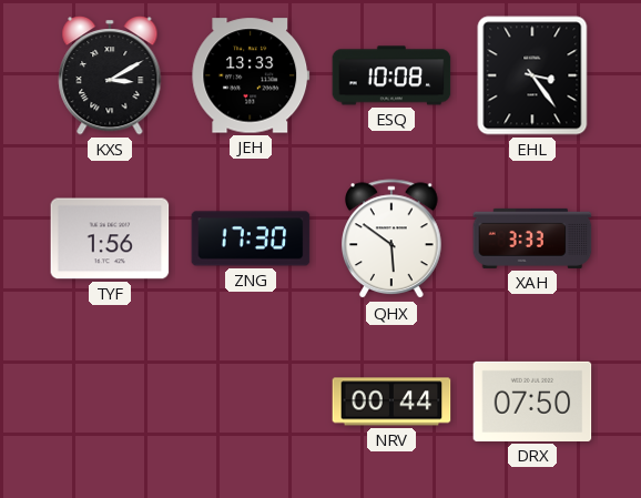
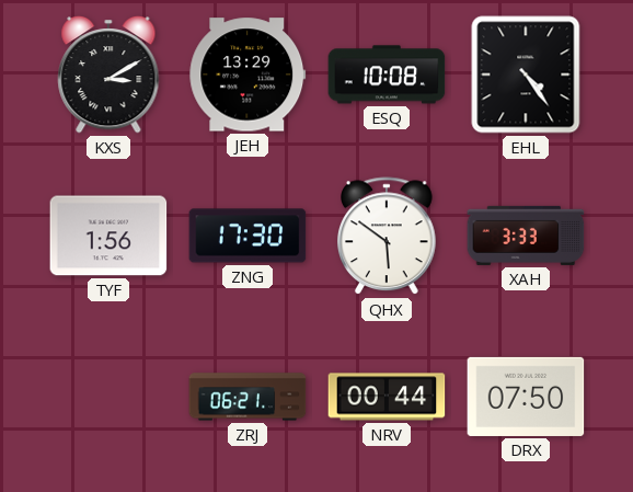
JEH: 13:33 -> 13:29
EHL: 3:24 -> 4:24
ZRJ: none -> 06:21
